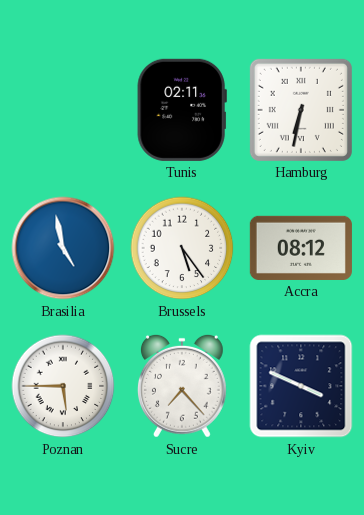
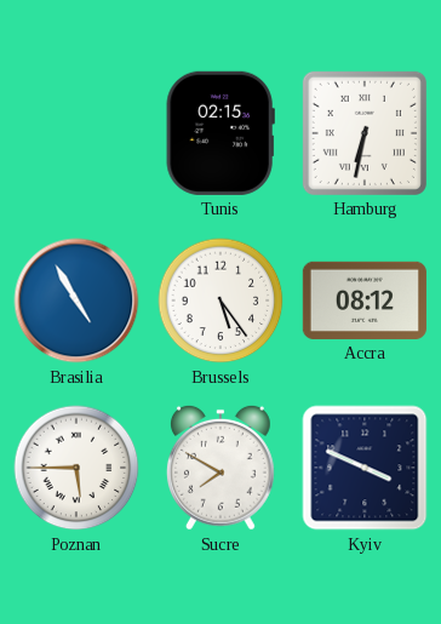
Tunis: 02:11 -> 02:15
Brasilia: 4:58 -> 4:55
Sucre: 7:23 -> 7:50
